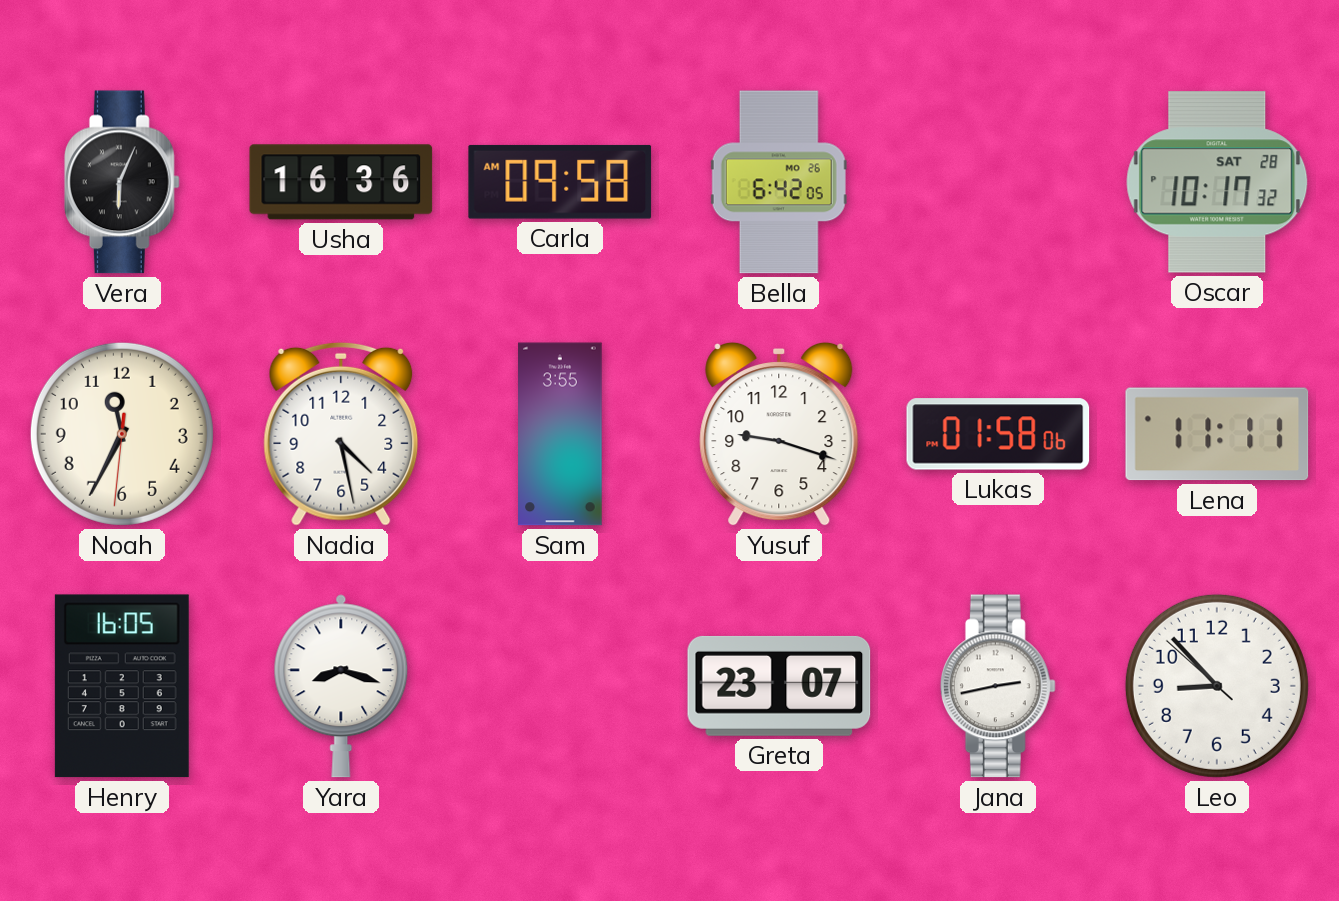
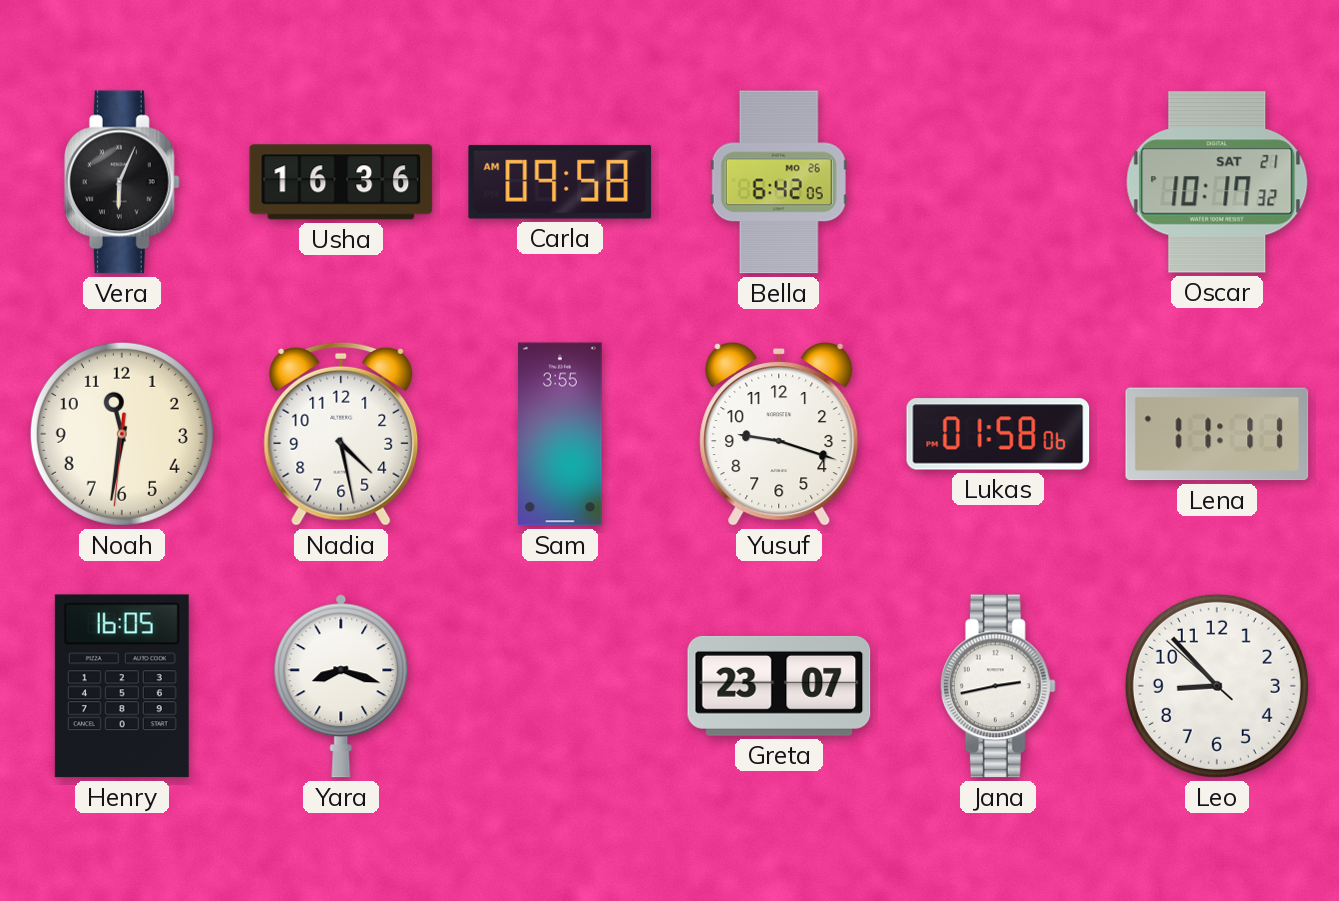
Oscar date: SAT 28 -> SAT 21
Noah: 11:34 -> 11:31
